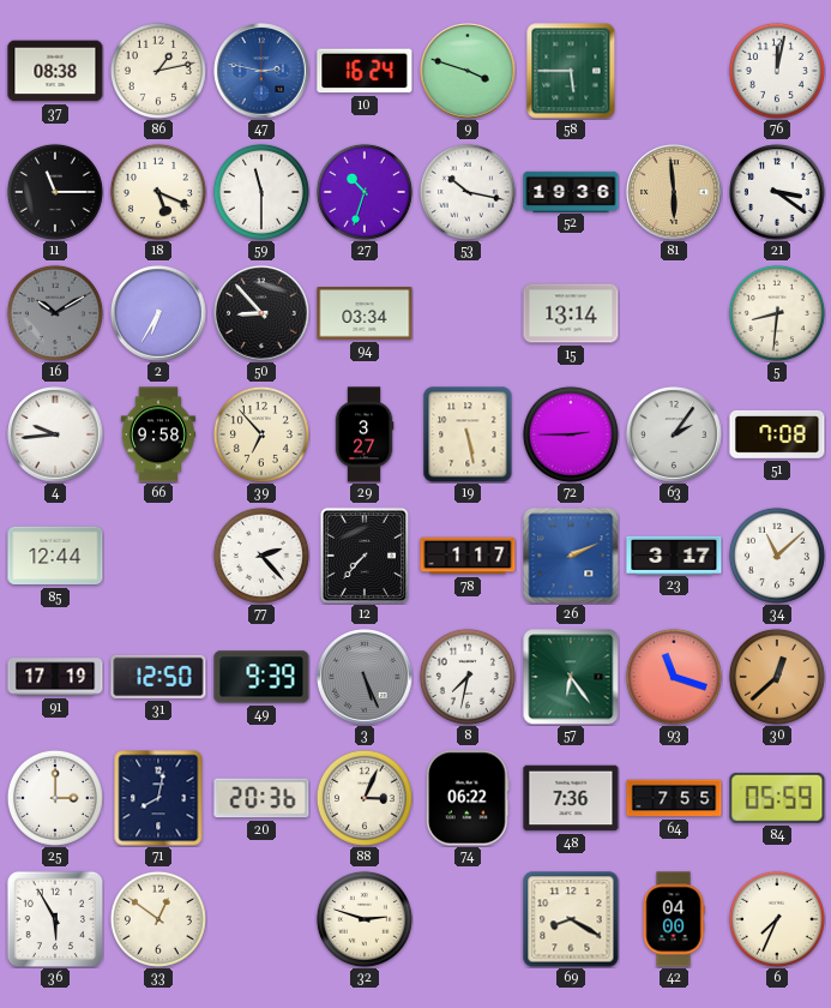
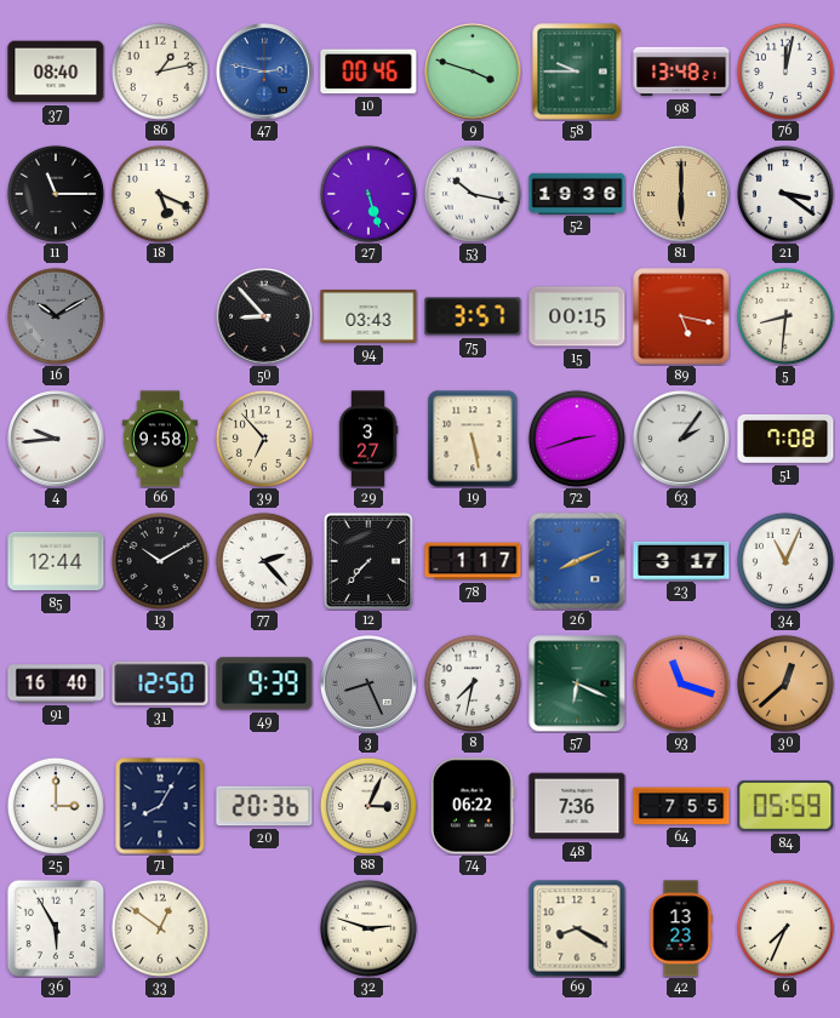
37: 08:38 -> 08:40
10: 16:24 -> 00:46
58: 5:45 -> 9:45
98: none -> 13:48
59: 11:30 -> none
27: 10:33 -> 5:27
81: 5:59 -> 6:00
2: 6:35 -> none
94: 03:34 -> 03:43
75: none -> 3:57
15: 13:14 -> 00:15
89: none -> 5:17
72: 2:45 -> 2:42
13: none -> 10:10
26: 2:11 -> 8:11
34: 11:08 -> 11:04
91: 17:19 -> 16:40
3: 5:26 -> 8:26
57: 6:24 -> 6:19
71: 8:02 -> 8:05
42: 04:00 -> 13:23
